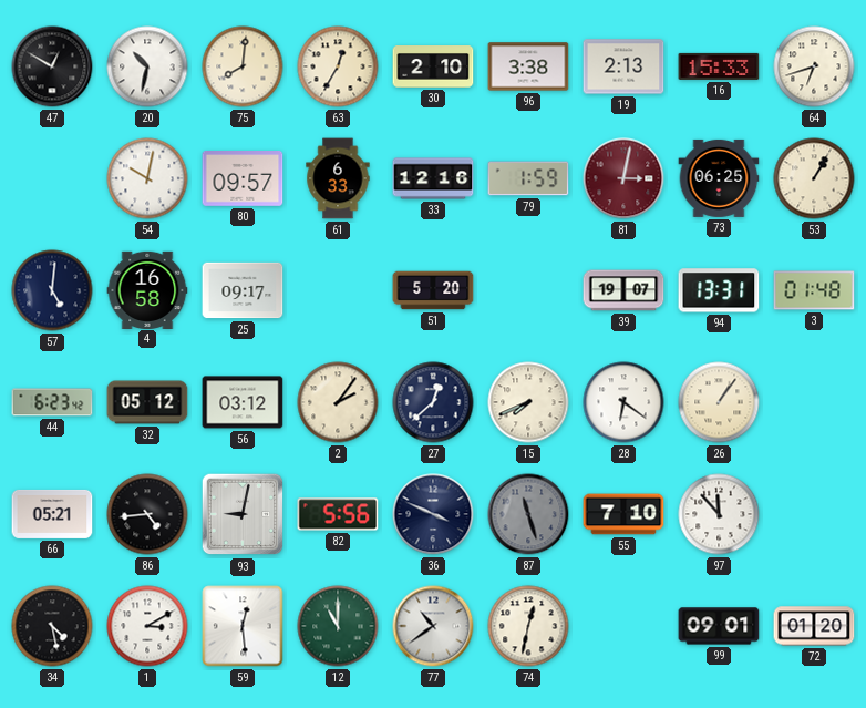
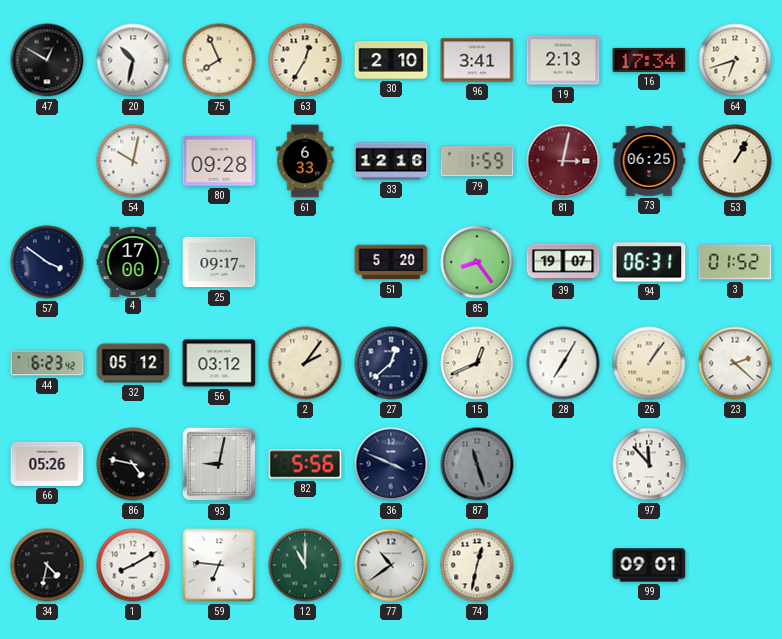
75: 8:01 -> 7:56
96: 3:38 -> 3:41
16: 15:33 -> 17:34
80: 09:57 -> 09:28
57: 5:01 -> 3:51
4: 16:58 -> 17:00
85: none -> 8:24
94: 13:31 -> 06:31
3: 01:48 -> 01:52
15: 7:41 -> 12:41
28: 6:21 -> 7:05
23: none -> 2:22
66: 05:21 -> 05:26
86: 4:44 -> 4:47
55: 7:10 -> none
34: 4:28 -> 4:32
1: 3:10 -> 8:10
59: 12:29 -> 6:46
72: 01:20 -> none
